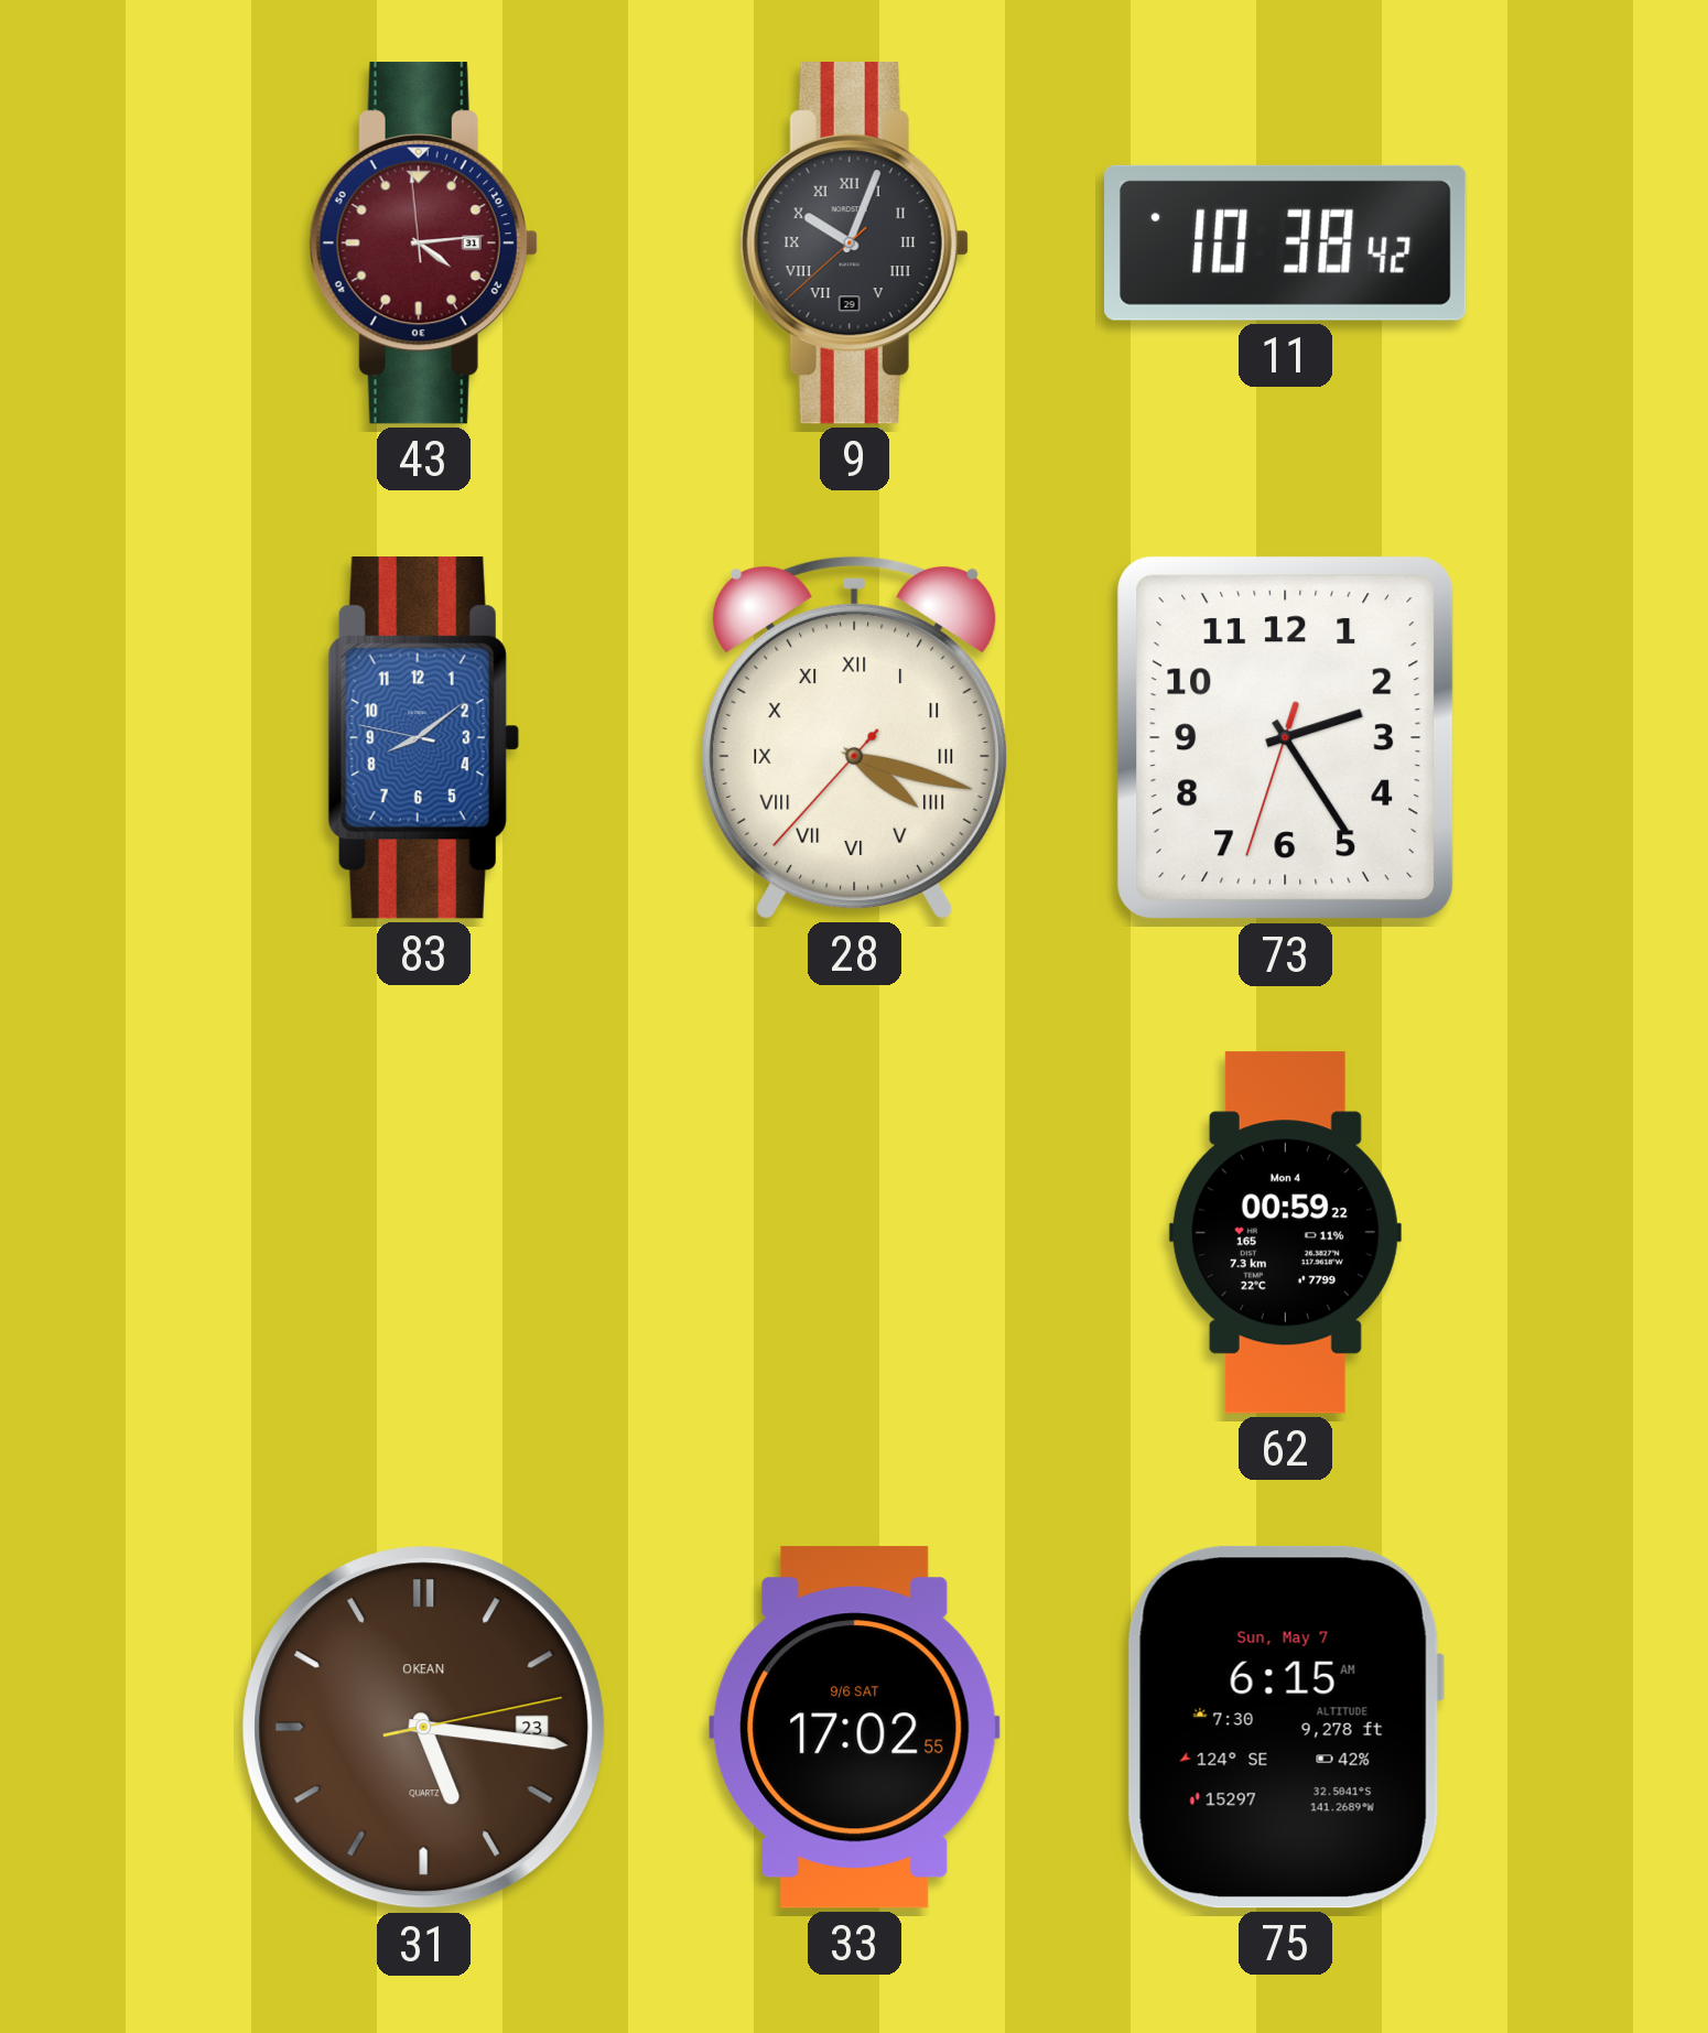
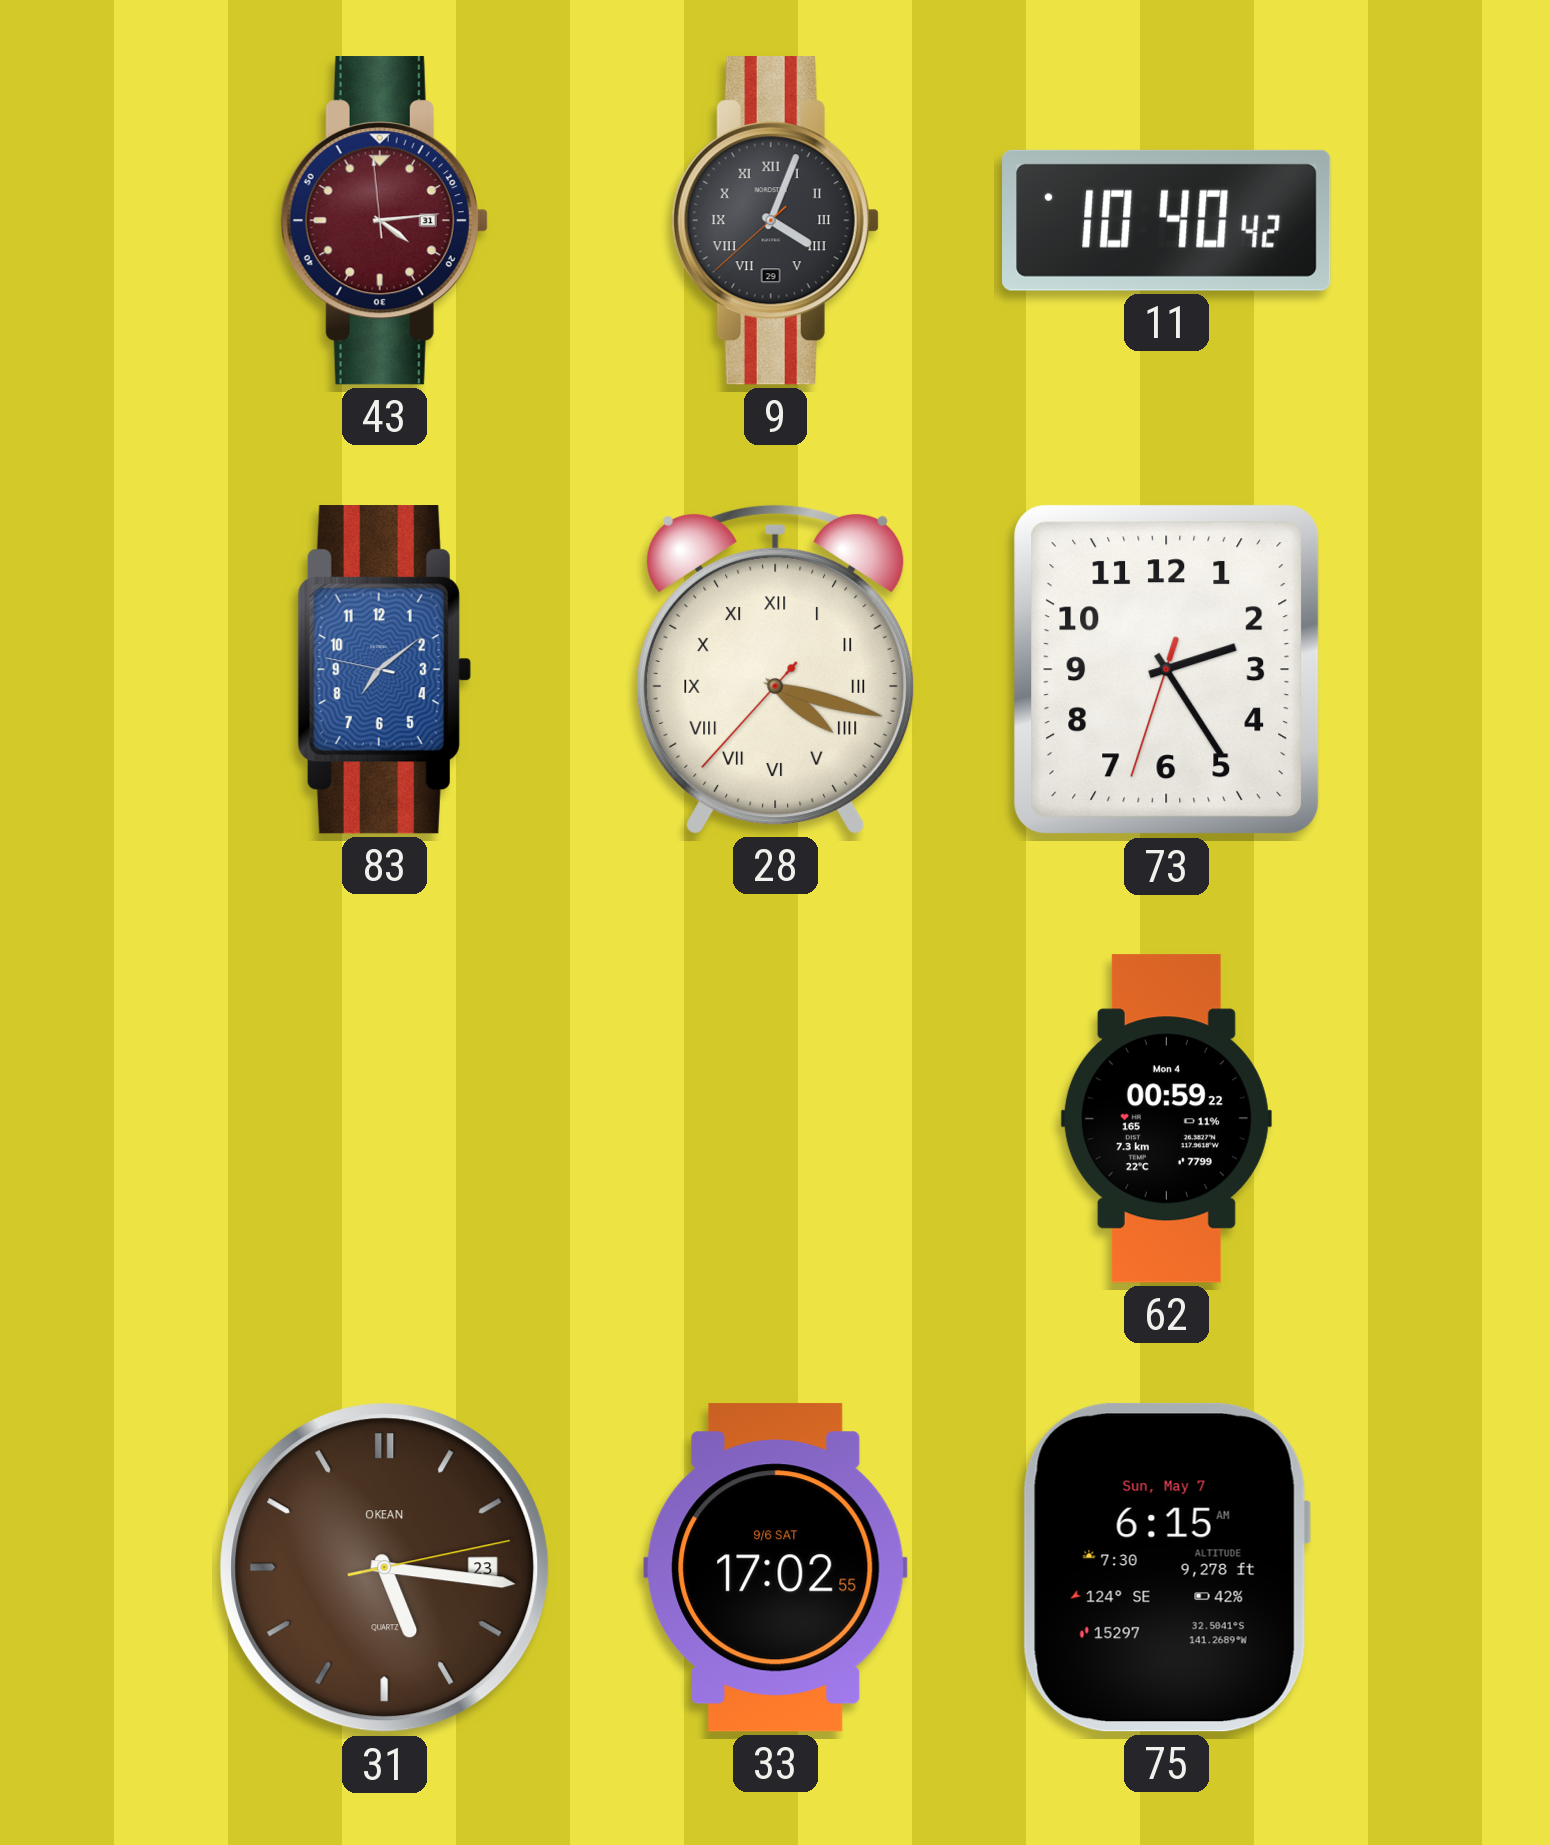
9: 10:03 -> 4:03
11: 10:38 -> 10:40
83: 8:08 -> 7:08
